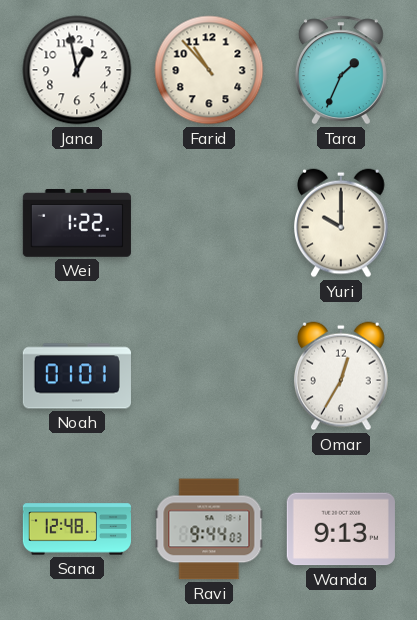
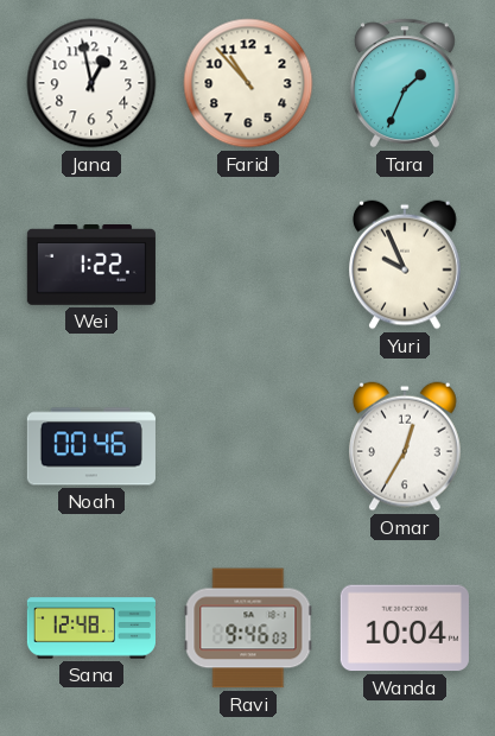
Yuri: 10:00 -> 9:56
Noah: 01:01 -> 00:46
Ravi: 9:44 -> 9:46
Wanda: 9:13 -> 10:04
